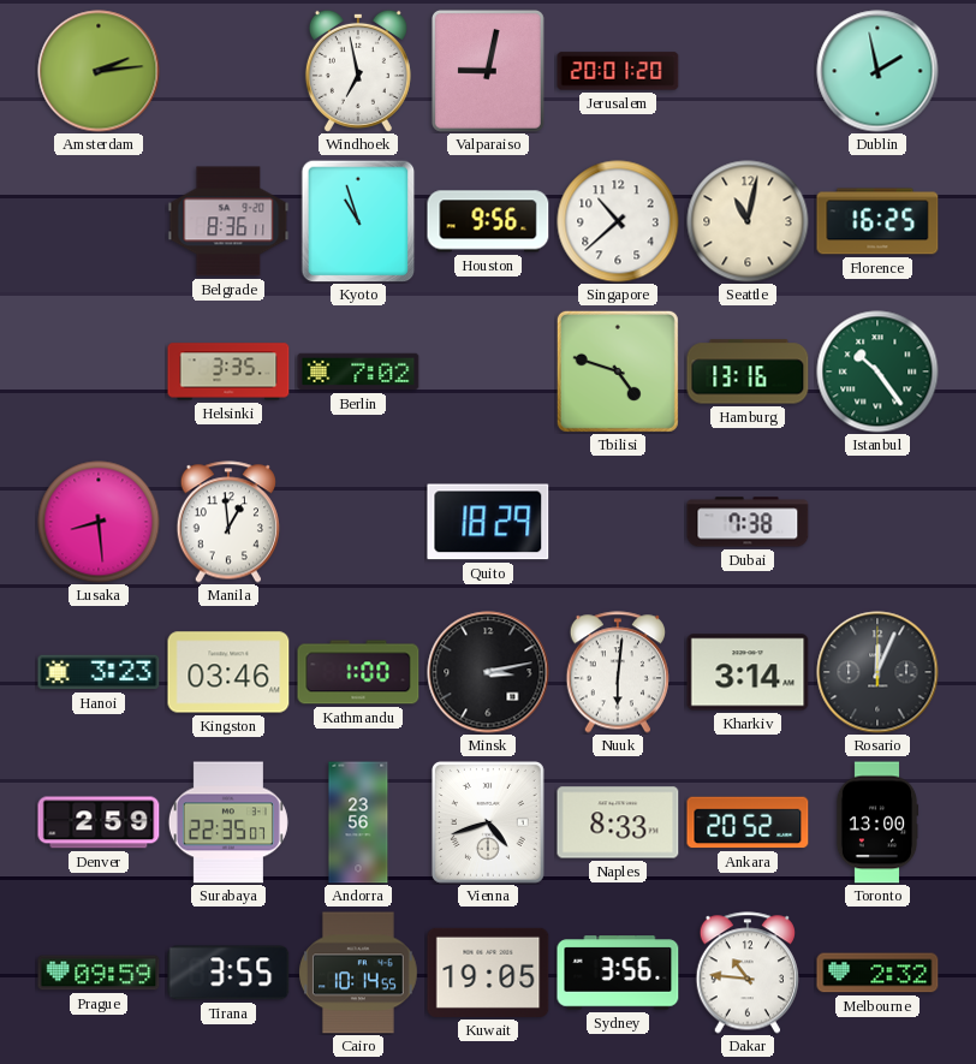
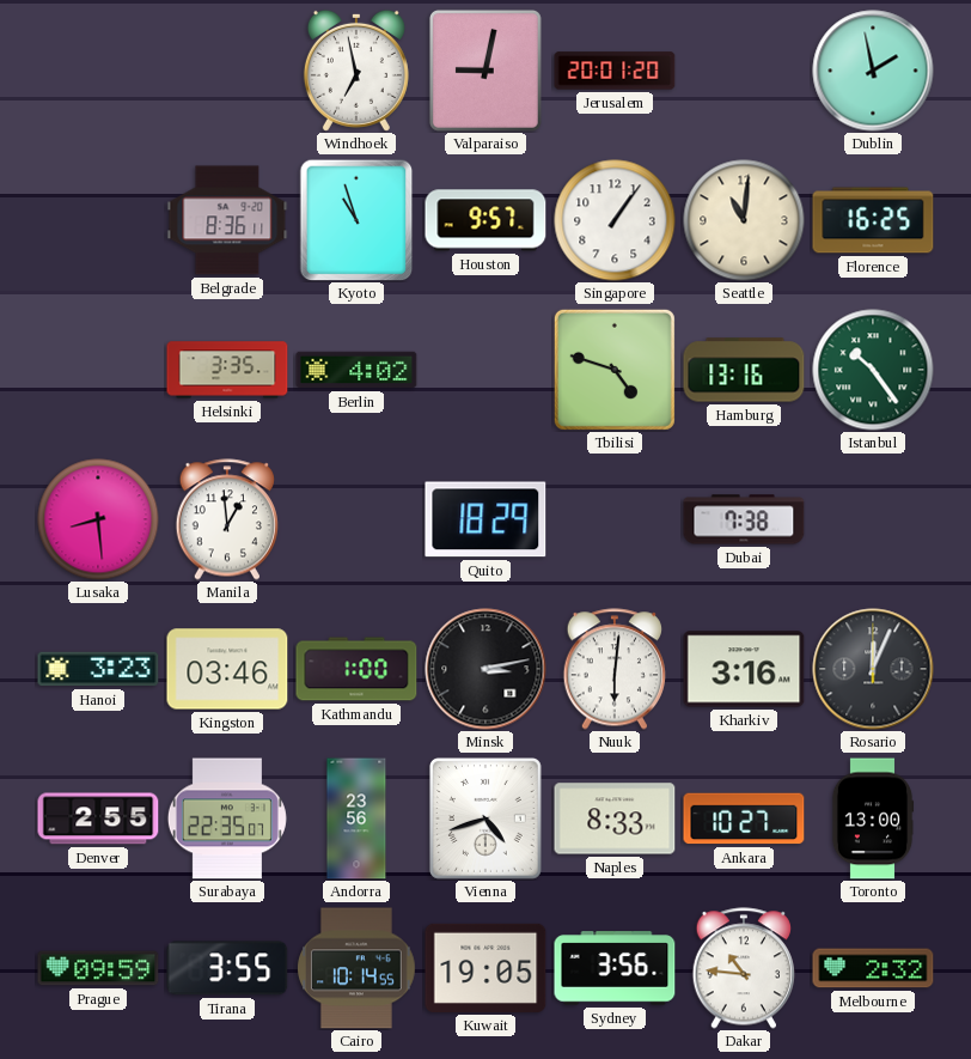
Amsterdam: 2:14 -> none
Houston: 9:56 -> 9:57
Singapore: 10:38 -> 1:06
Seattle: 11:02 -> 11:01
Berlin: 7:02 -> 4:02
Kharkiv: 3:14 -> 3:16
Denver: 2:59 -> 2:55
Ankara: 20:52 -> 10:27
